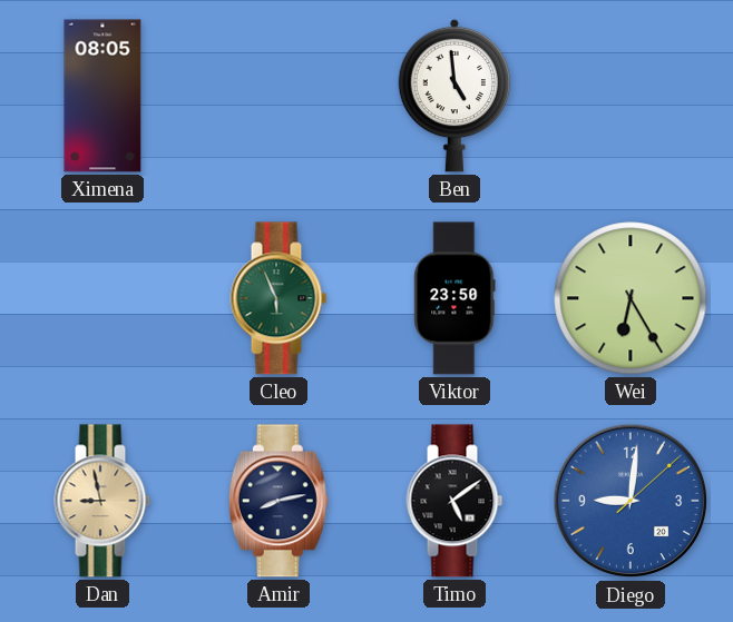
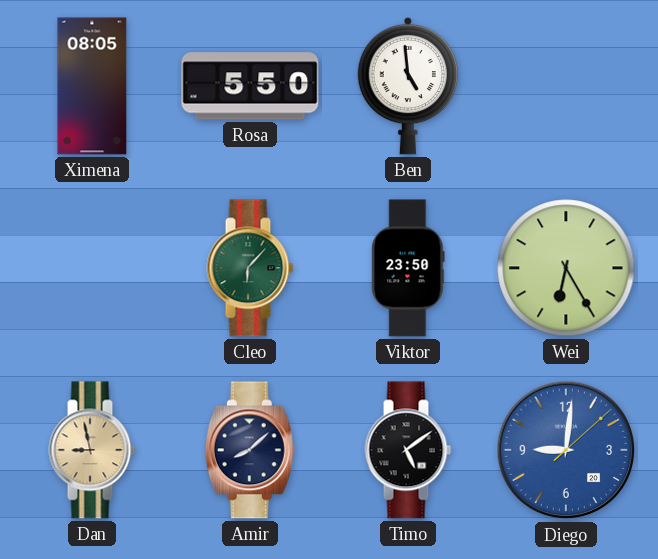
Rosa: none -> 5:50
Cleo: 5:56 -> 6:07
Amir: 8:13 -> 8:08
